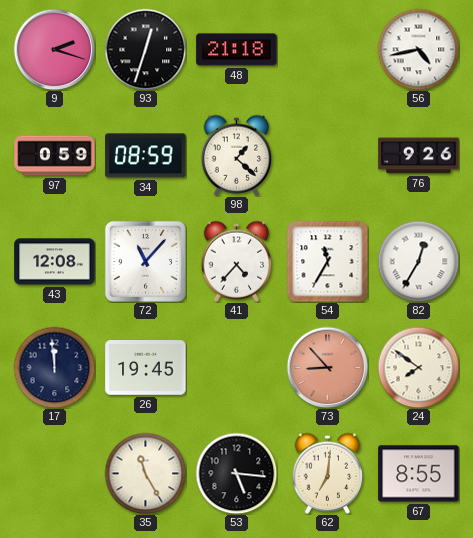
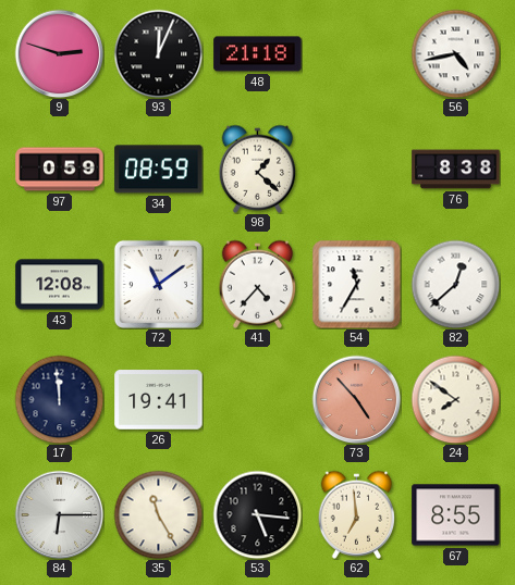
9: 2:18 -> 2:48
93: 12:33 -> 12:04
76: 9:26 -> 8:38
72: 11:07 -> 11:09
82: 12:35 -> 12:38
26: 19:45 -> 19:41
73: 8:53 -> 4:53
84: none -> 6:15
62: 7:01 -> 6:59
